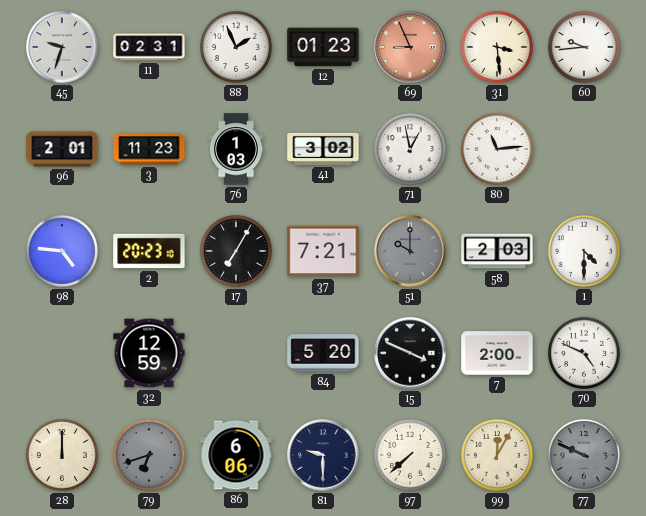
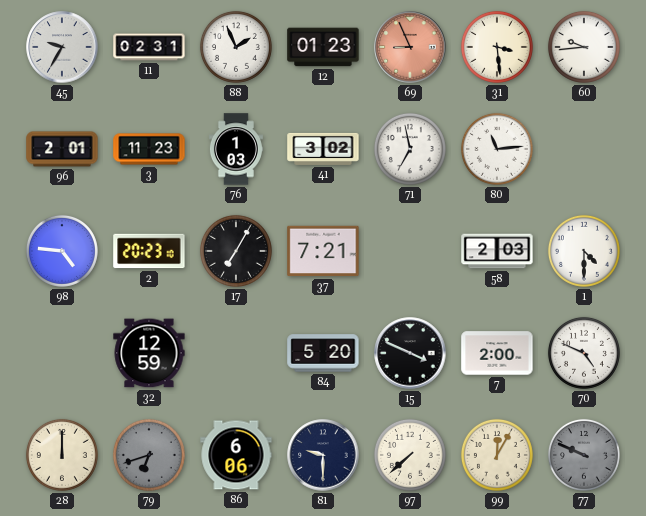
45: 9:33 -> 9:35
71: 12:58 -> 6:58
51: 10:00 -> none
